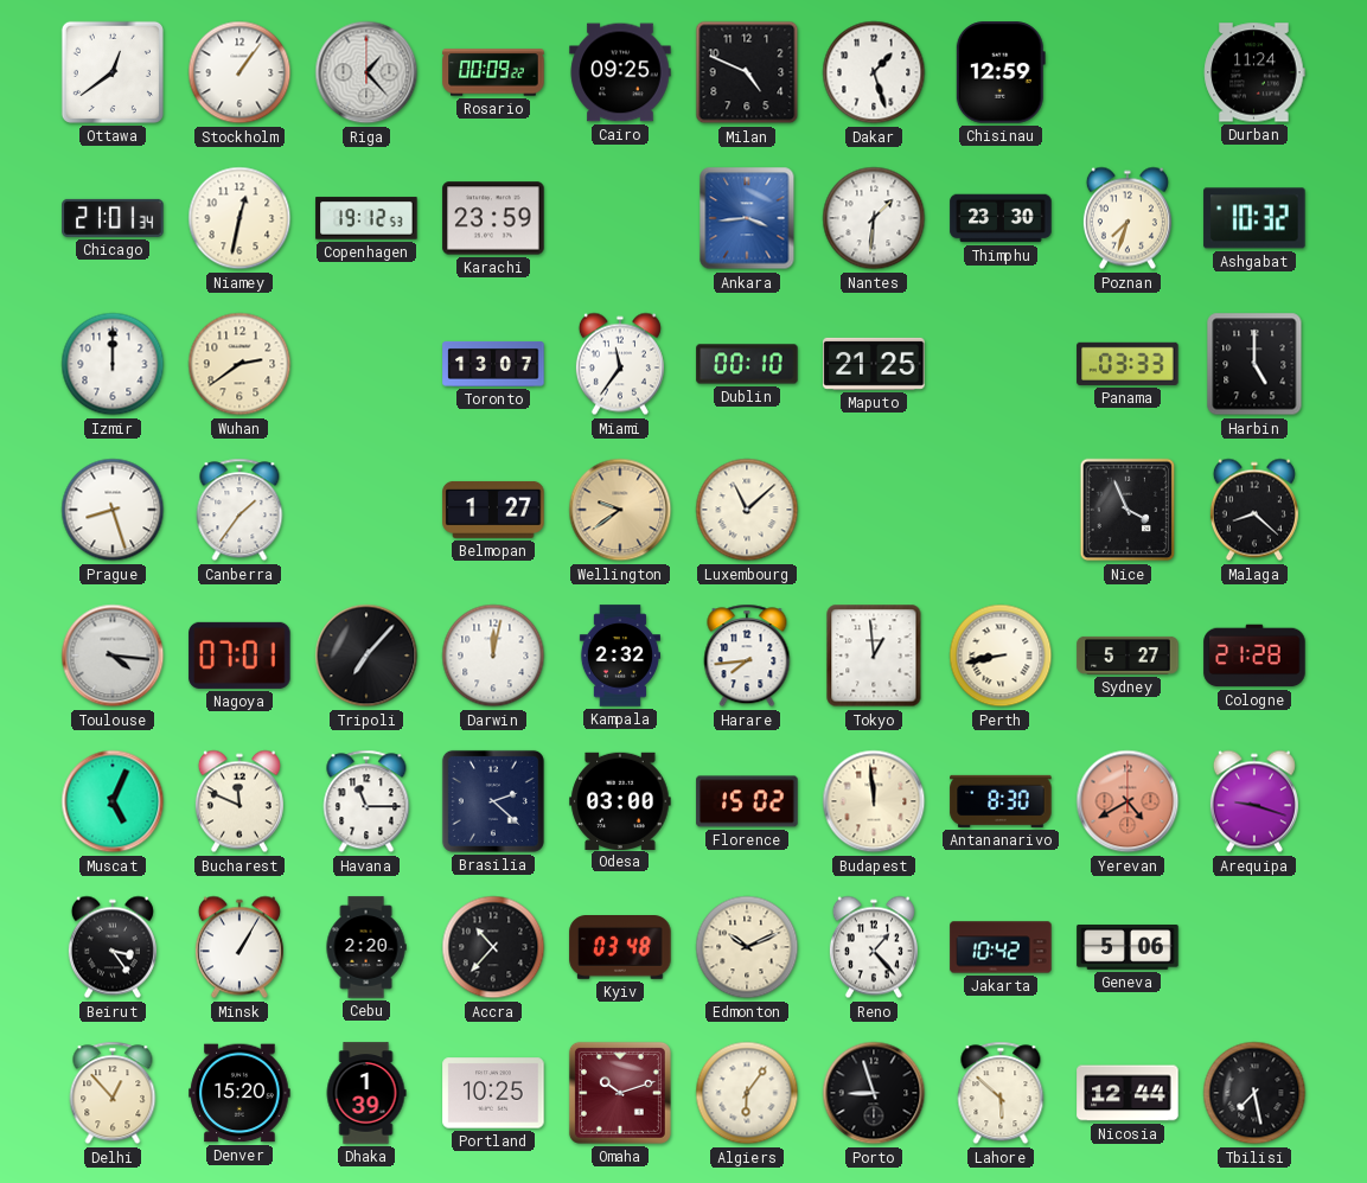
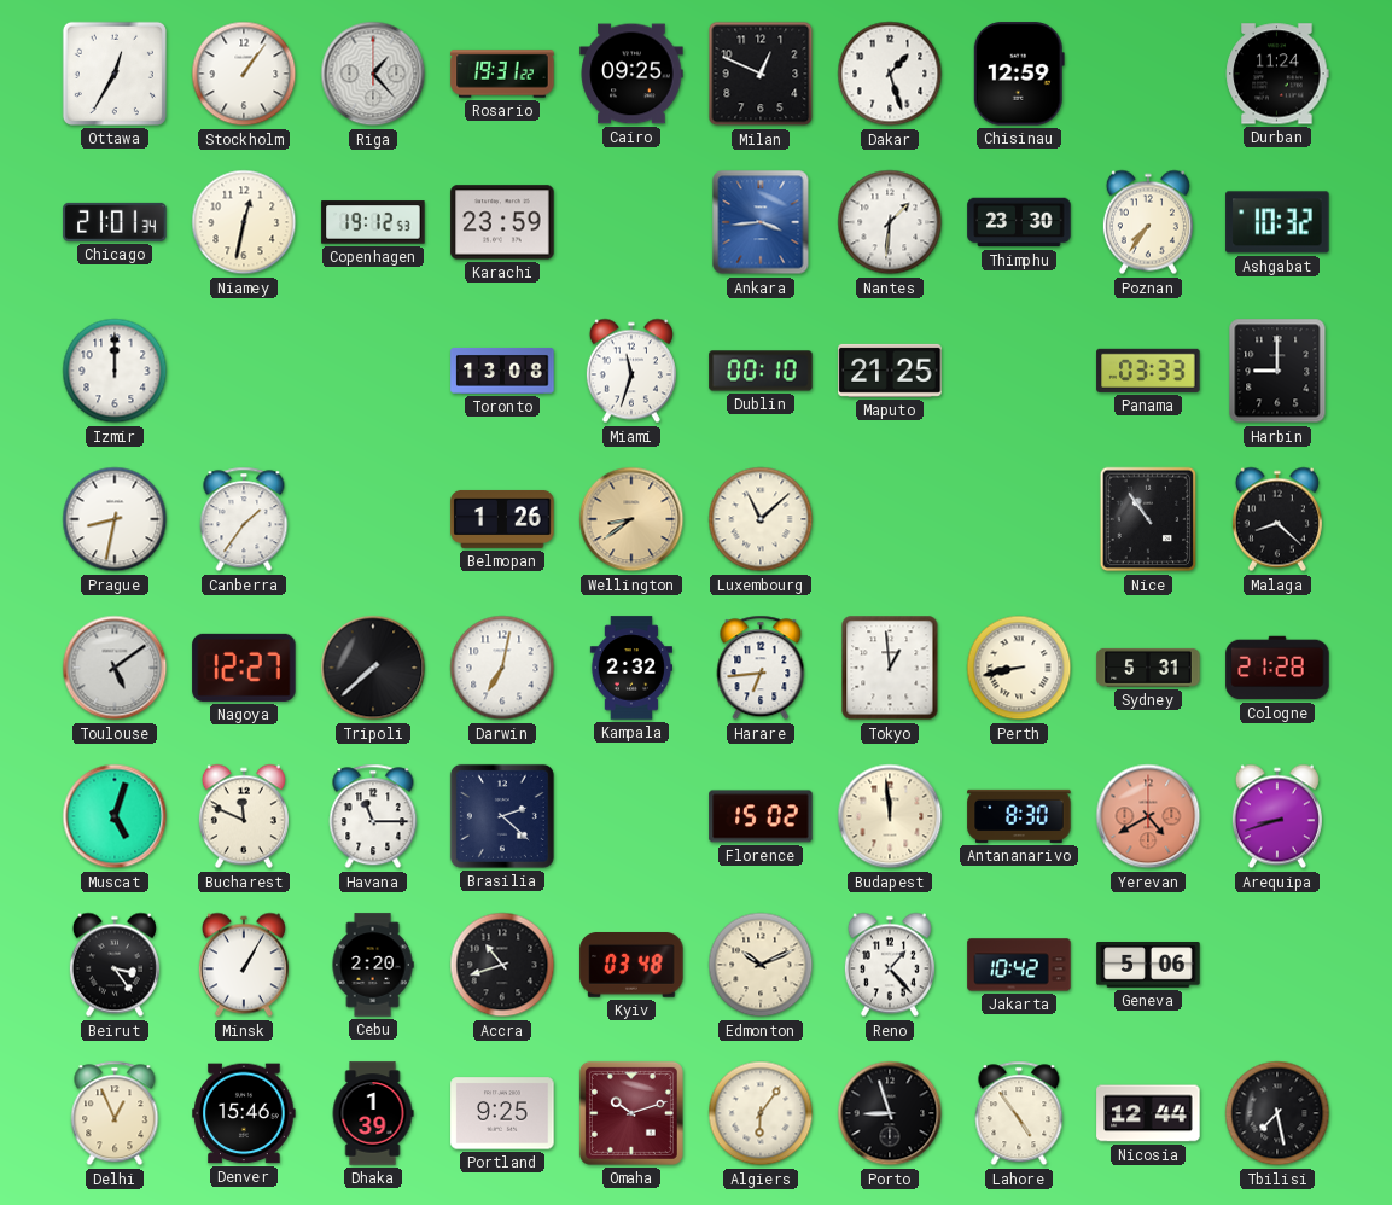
Ottawa: 12:39 -> 12:35
Rosario: 00:09 -> 19:31
Milan: 4:49 -> 12:49
Poznan: 7:33 -> 7:36
Wuhan: 2:39 -> none
Toronto: 13:07 -> 13:08
Miami: 11:36 -> 11:33
Harbin: 5:00 -> 9:00
Prague: 8:27 -> 8:32
Belmopan: 1:27 -> 1:26
Wellington: 9:39 -> 8:39
Nice: 3:56 -> 10:54
Toulouse: 4:16 -> 5:09
Nagoya: 07:01 -> 12:27
Tripoli: 7:07 -> 7:38
Darwin: 12:02 -> 7:02
Harare: 7:44 -> 6:44
Sydney: 5:27 -> 5:31
Muscat: 5:04 -> 5:03
Odesa: 03:00 -> none
Arequipa: 9:18 -> 8:42
Accra: 10:37 -> 10:42
Delhi: 12:53 -> 12:56
Denver: 15:20 -> 15:46
Portland: 10:25 -> 9:25
Lahore: 5:52 -> 4:54
